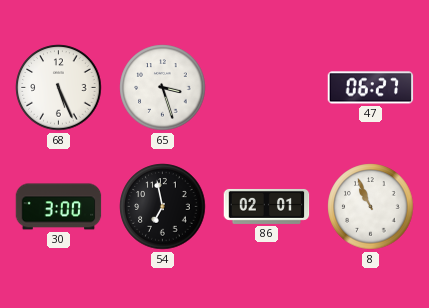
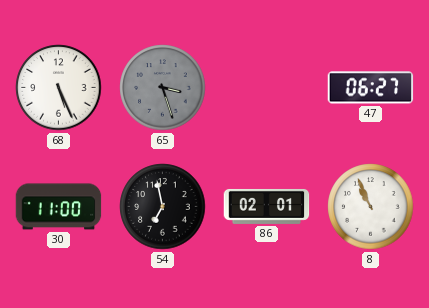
65 dial: white -> grey
30: 3:00 -> 11:00
